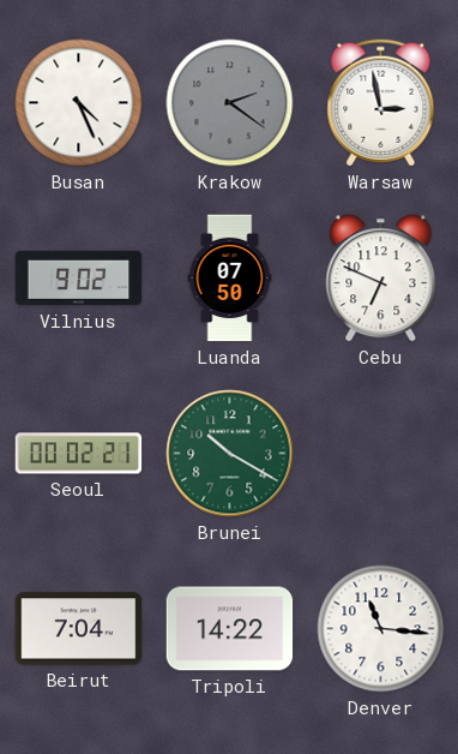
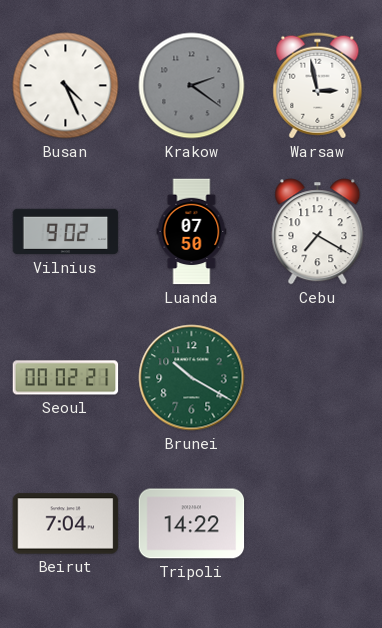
Cebu: 6:49 -> 7:20
Denver: 11:16 -> none
